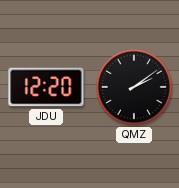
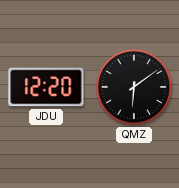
QMZ: 2:09 -> 6:09
